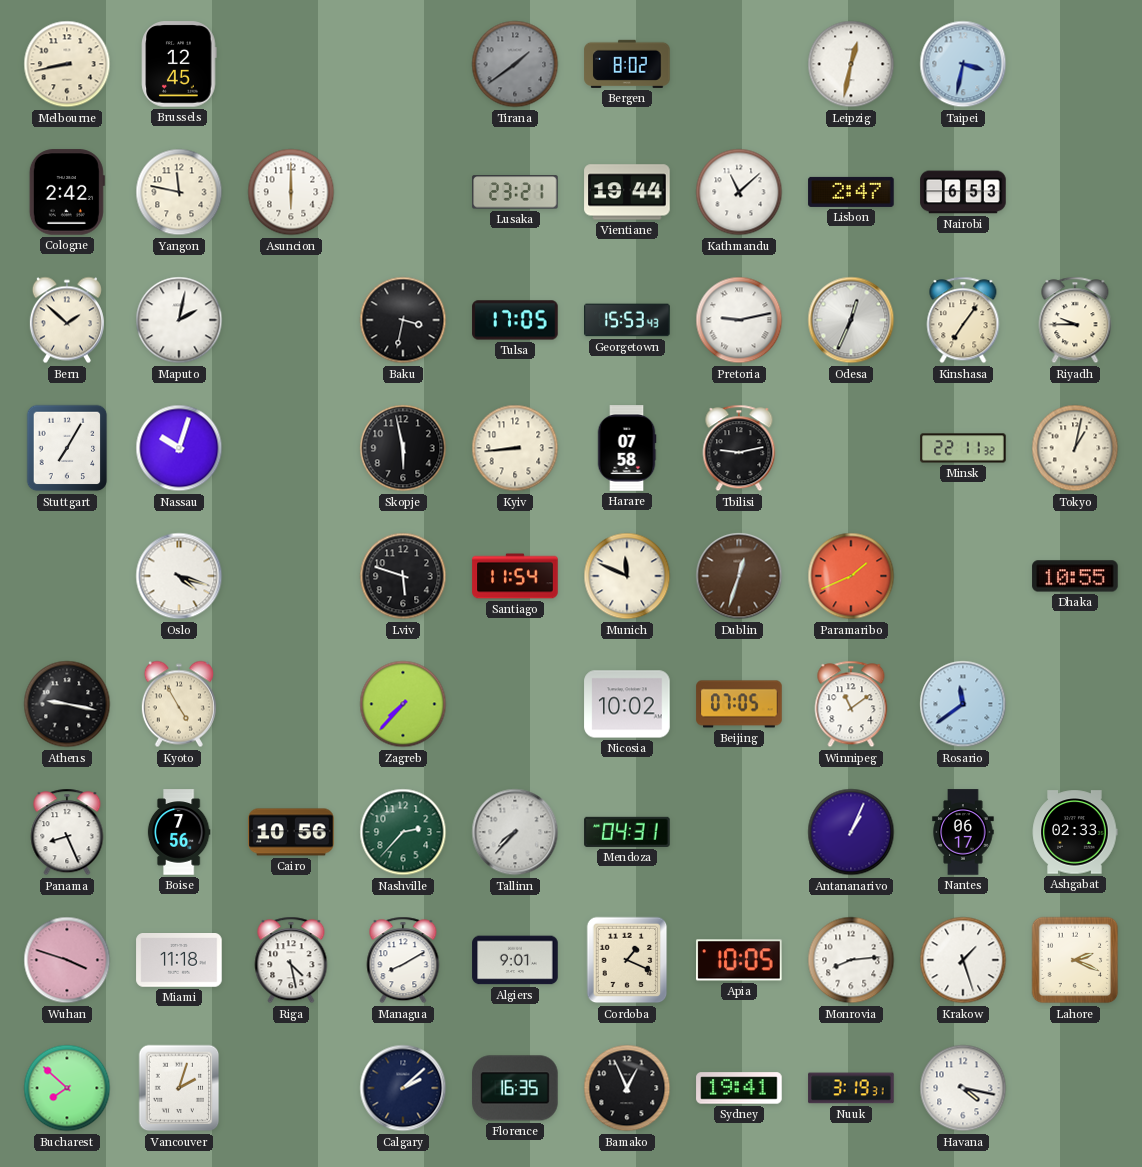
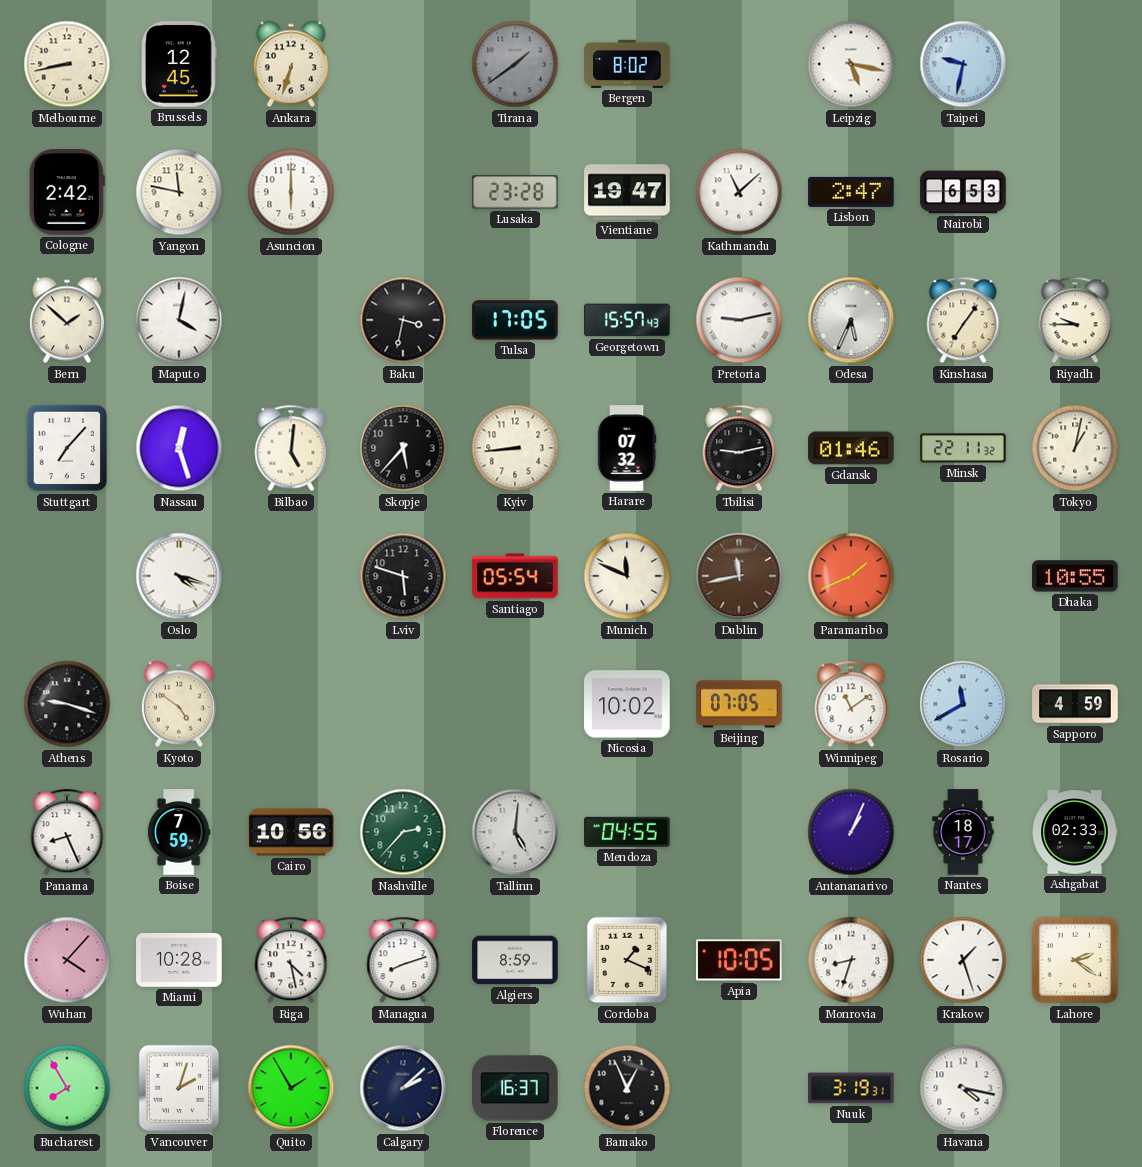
Ankara: none -> 6:33
Leipzig: 12:32 -> 5:17
Taipei: 3:32 -> 9:32
Lusaka: 23:21 -> 23:28
Vientiane: 19:44 -> 19:47
Maputo: 2:02 -> 4:02
Georgetown: 15:53 -> 15:57
Odesa: 12:34 -> 5:34
Stuttgart: 7:05 -> 7:07
Nassau: 10:03 -> 12:27
Bilbao: none -> 5:01
Skopje: 5:58 -> 5:37
Harare: 07:58 -> 07:32
Gdansk: none -> 01:46
Santiago: 11:54 -> 05:54
Dublin: 12:33 -> 11:43
Athens: 9:17 -> 9:18
Kyoto: 4:55 -> 4:51
Zagreb: 7:37 -> none
Rosario: 11:39 -> 11:40
Sapporo: none -> 4:59
Boise: 7:56 -> 7:59
Tallinn: 7:37 -> 5:01
Mendoza: 04:31 -> 04:55
Nantes: 06:17 -> 18:17
Wuhan: 3:48 -> 4:07
Miami: 11:18 -> 10:28
Managua: 8:10 -> 8:12
Algiers: 9:01 -> 8:59
Monrovia: 8:14 -> 8:33
Lahore: 2:19 -> 2:21
Bucharest: 7:52 -> 7:55
Quito: none -> 1:55
Florence: 16:35 -> 16:37
Sydney: 19:41 -> none
